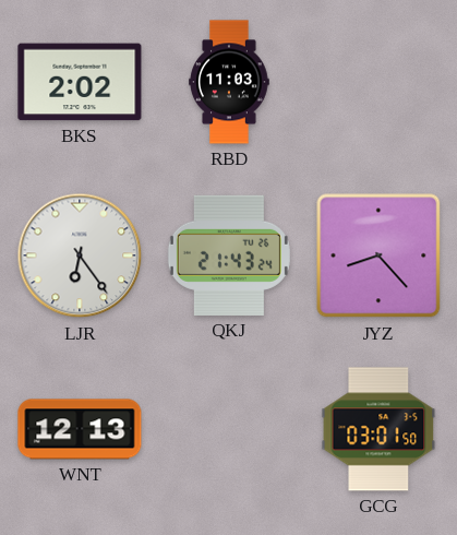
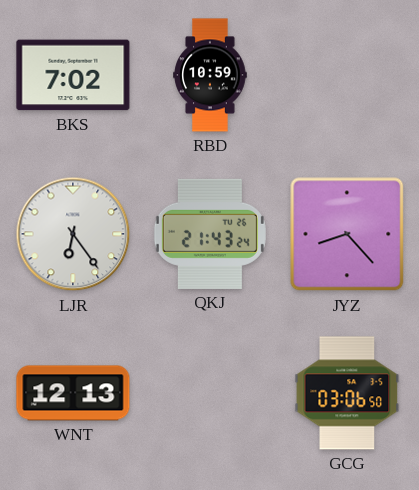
BKS: 2:02 -> 7:02
RBD: 11:03 -> 10:59
GCG: 03:01 -> 03:06
